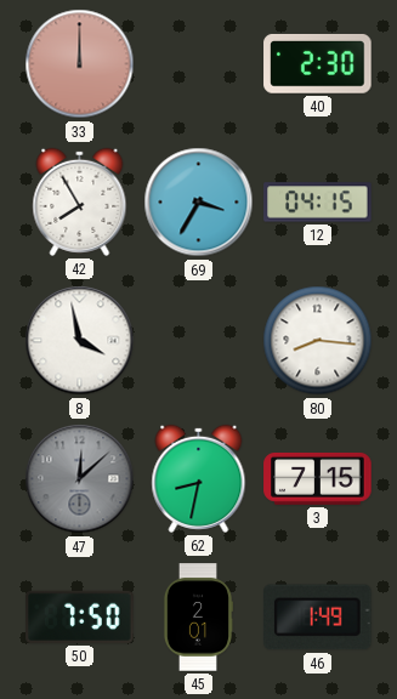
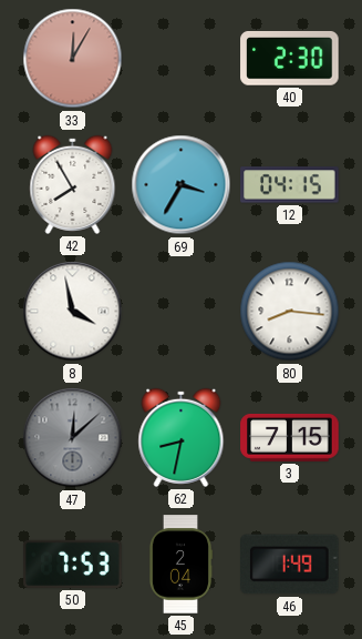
33: 12:00 -> 12:05
50: 7:50 -> 7:53
45: 2:01 -> 2:04
